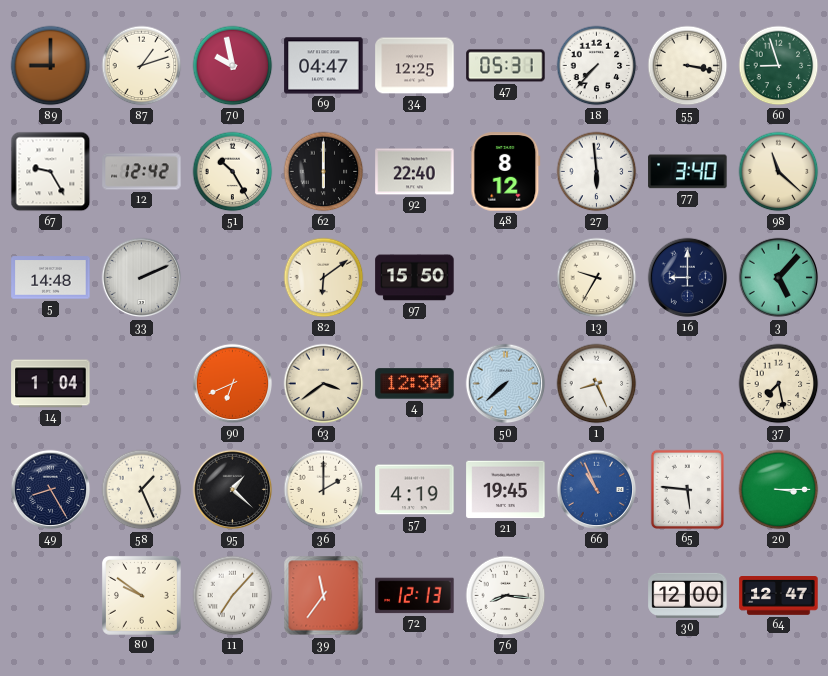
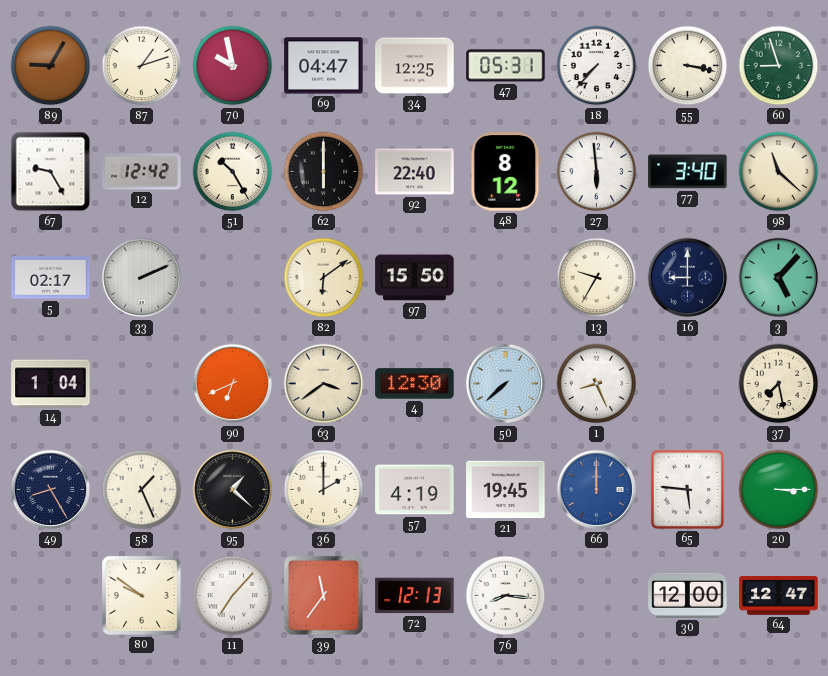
89: 9:00 -> 9:05
5: 14:48 -> 02:17
66: 10:56 -> 12:00
